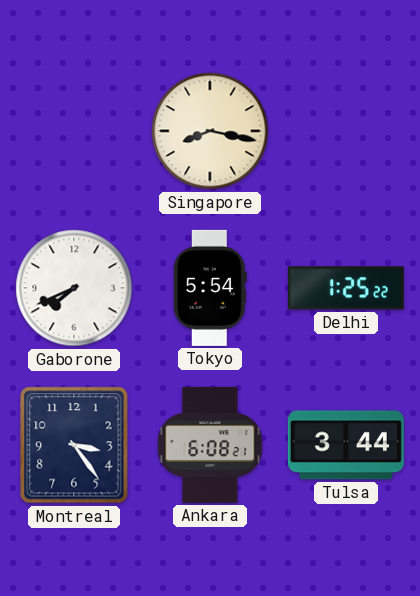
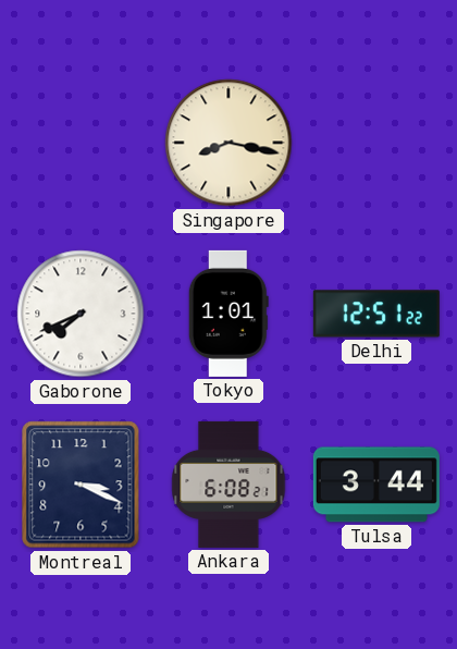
Tokyo: 5:54 -> 1:01
Delhi: 1:25 -> 12:51
Montreal: 3:24 -> 3:19
